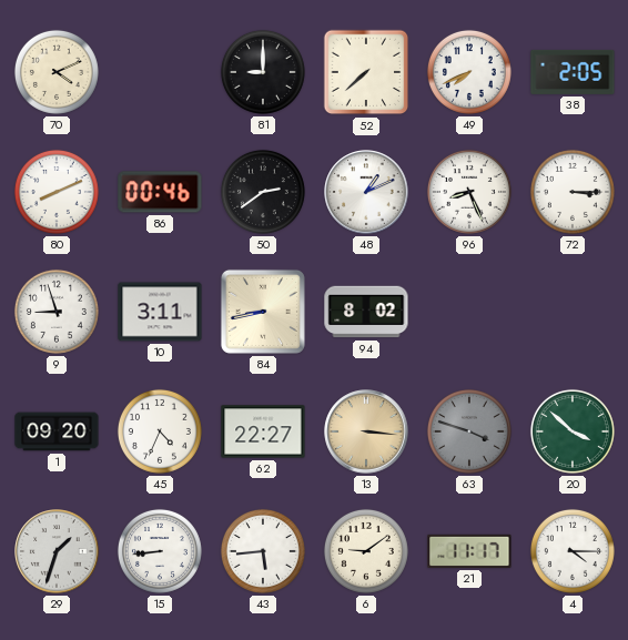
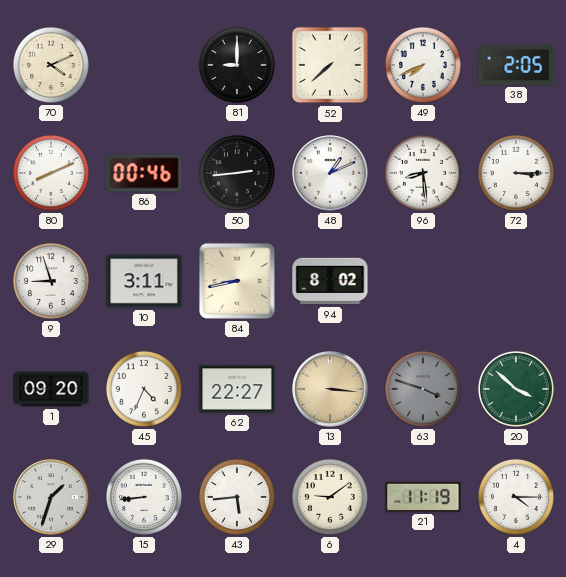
50: 2:39 -> 2:44
96: 8:26 -> 8:29
21: 11:17 -> 11:19
